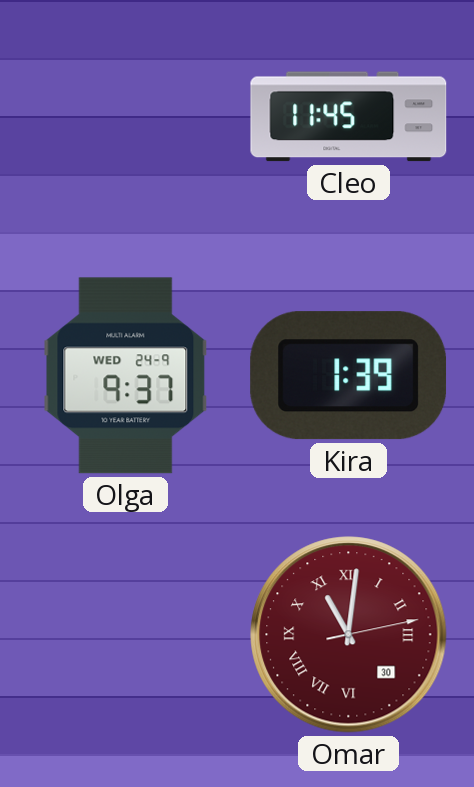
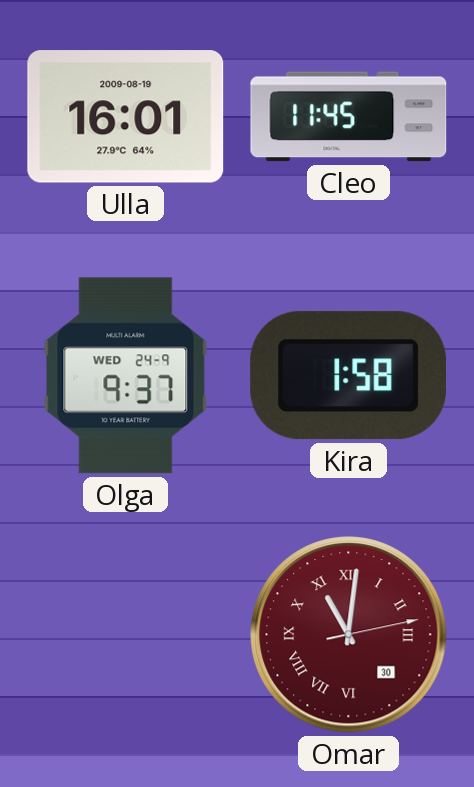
Ulla: none -> 16:01
Kira: 1:39 -> 1:58
